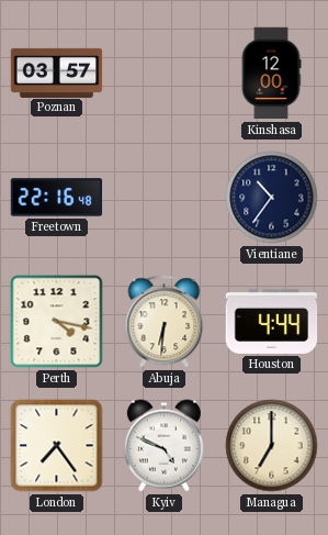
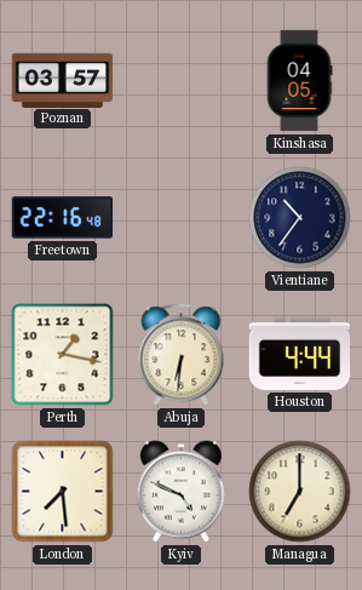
Kinshasa: 12:00 -> 04:05
Perth: 4:17 -> 1:17
London: 7:24 -> 7:29
